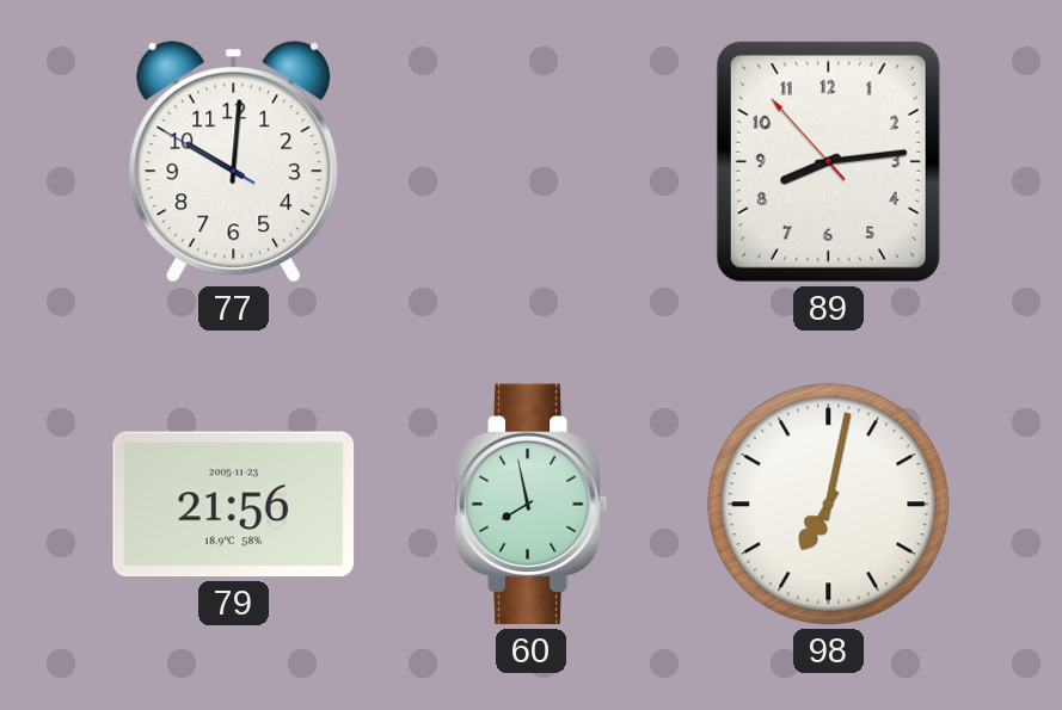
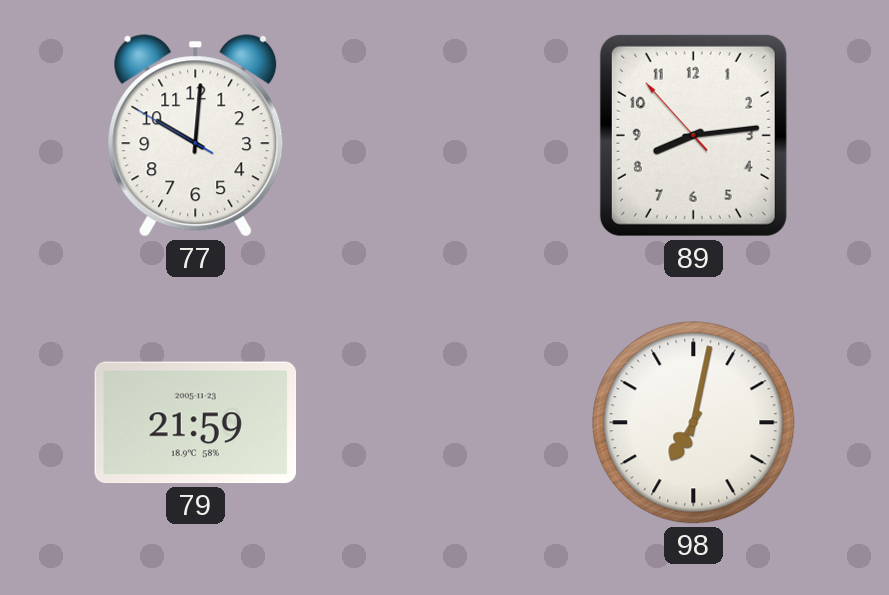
79: 21:56 -> 21:59
60: 7:58 -> none
